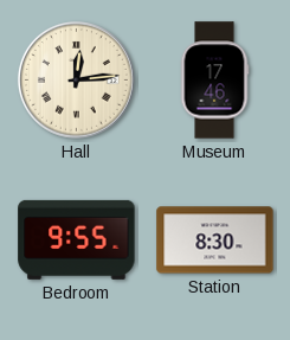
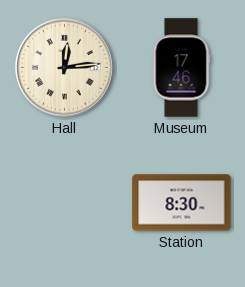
Bedroom: 9:55 -> none
